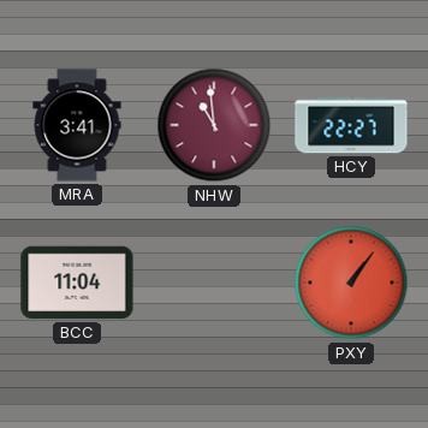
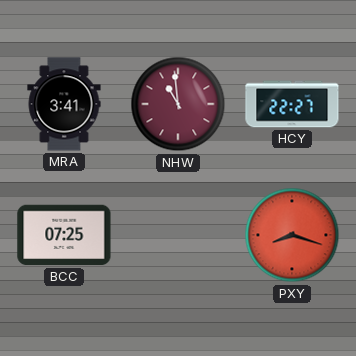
BCC: 11:04 -> 07:25
PXY: 1:06 -> 8:18
